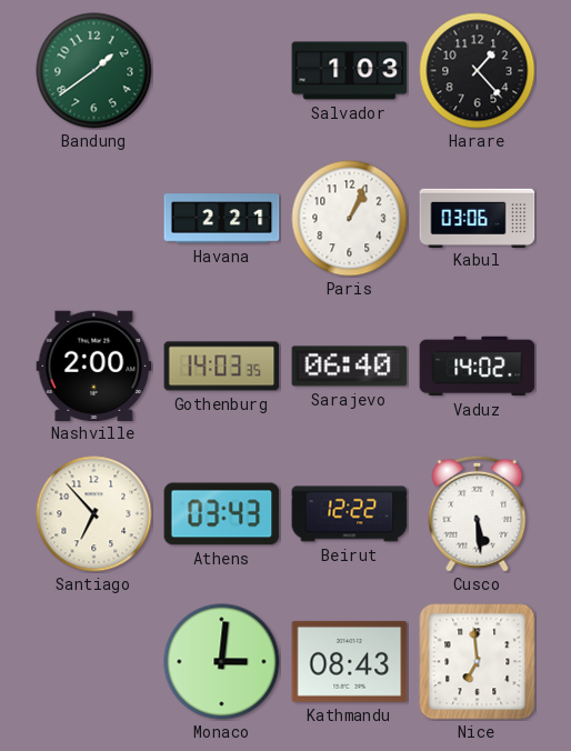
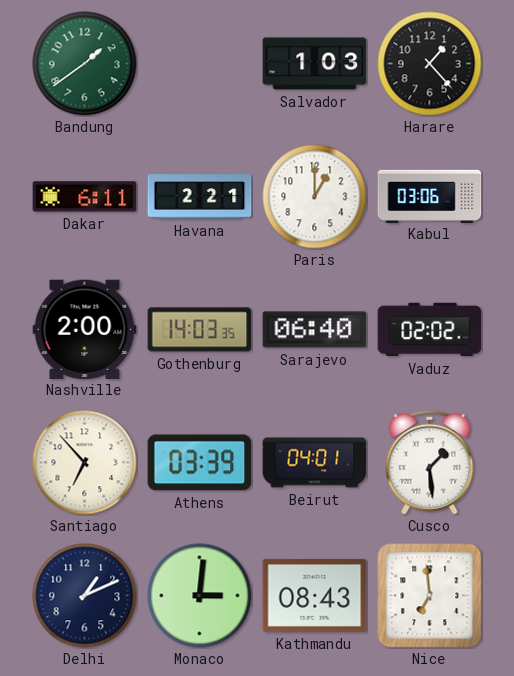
Dakar: none -> 6:11
Paris: 1:04 -> 1:00
Vaduz: 14:02 -> 02:02
Athens: 03:43 -> 03:39
Beirut: 12:22 -> 04:01
Cusco: 5:29 -> 1:29
Delhi: none -> 1:11
